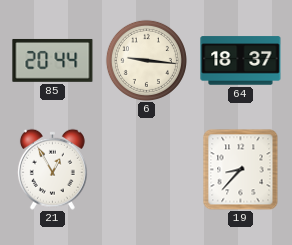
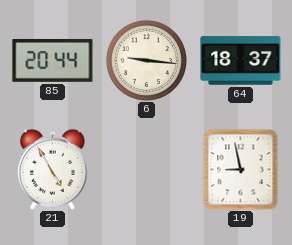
21: 12:55 -> 4:55
19: 8:37 -> 8:58
